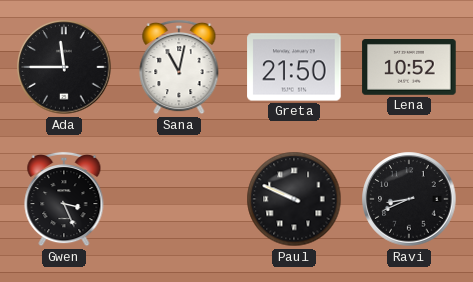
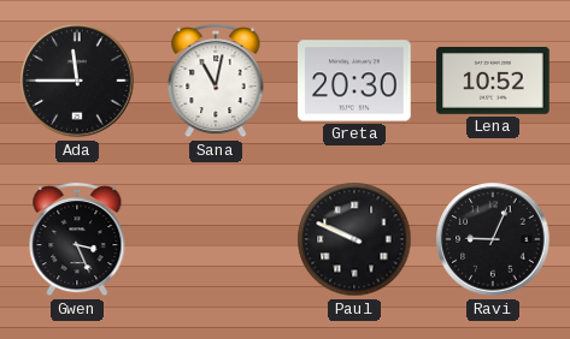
Greta: 21:50 -> 20:30
Ravi: 8:41 -> 9:04
